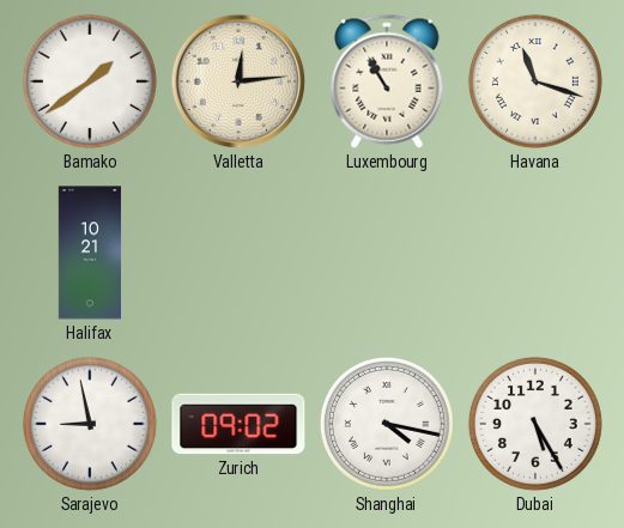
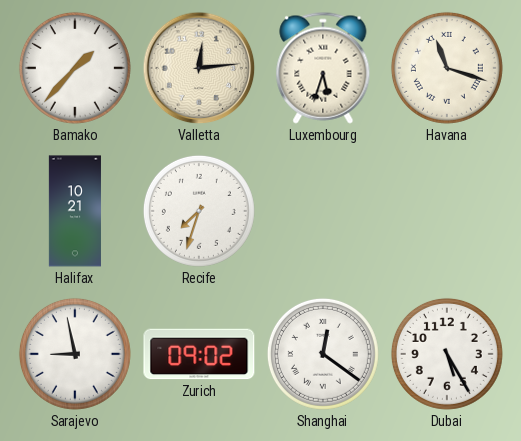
Bamako: 1:39 -> 1:37
Luxembourg: 10:55 -> 5:33
Recife: none -> 7:33
Shanghai: 4:17 -> 12:21
